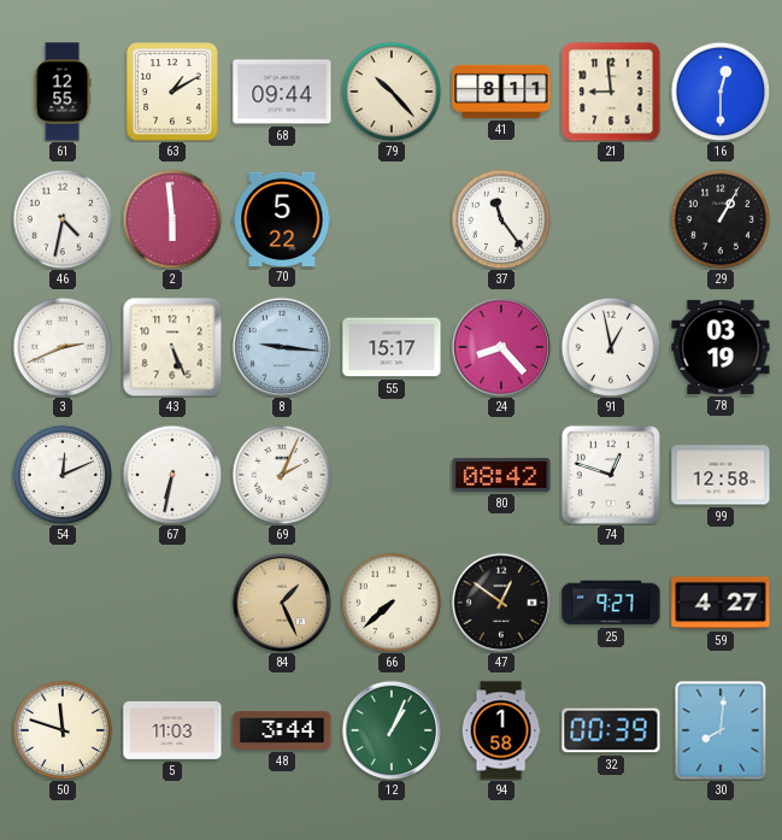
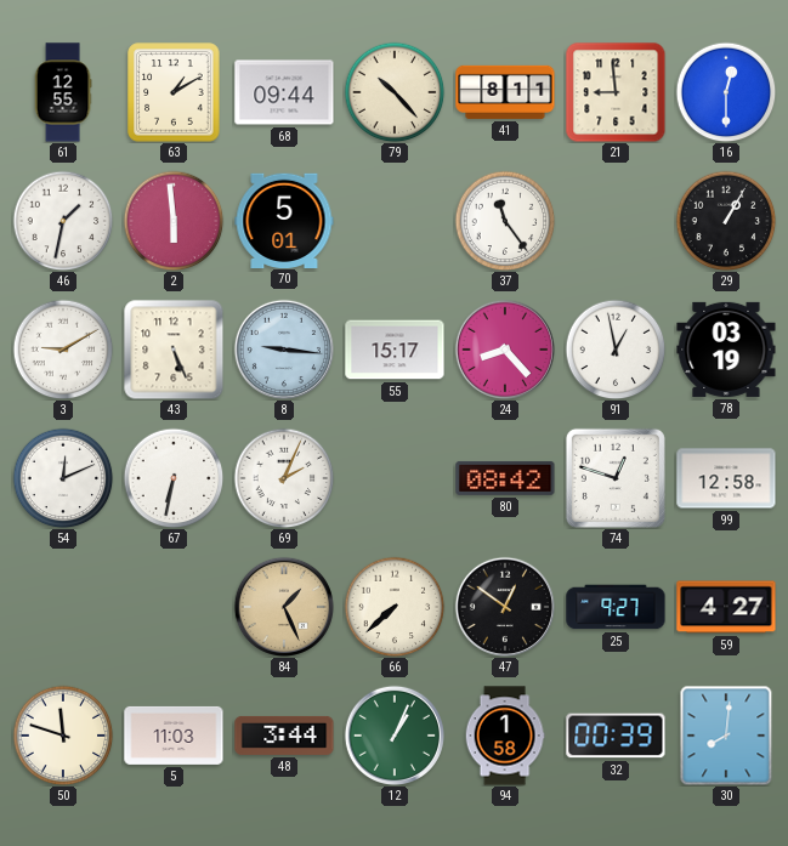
46: 4:32 -> 1:32
70: 5:22 -> 5:01
3: 2:41 -> 9:10
